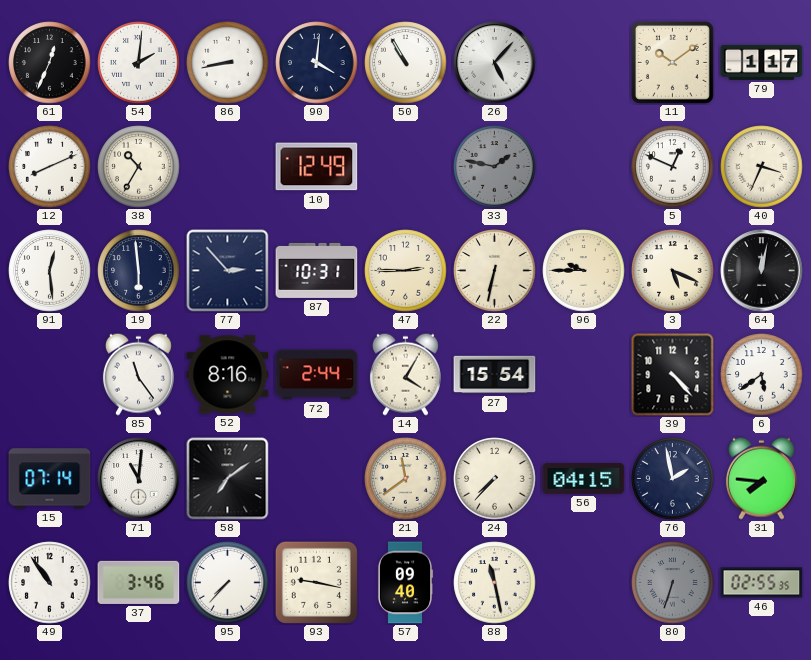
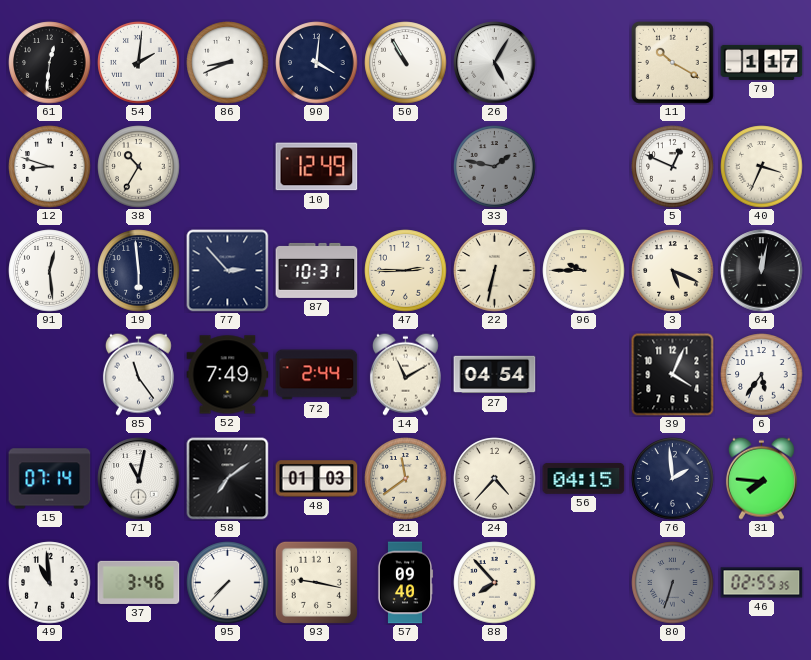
61: 12:34 -> 12:31
86: 8:43 -> 8:41
26: 5:07 -> 5:05
11: 10:09 -> 10:20
12: 8:11 -> 8:48
52: 8:16 -> 7:49
14: 4:05 -> 11:10
27: 15:54 -> 04:54
39: 4:23 -> 4:04
6: 5:39 -> 5:36
71: 11:01 -> 11:02
48: none -> 01:03
24: 7:37 -> 4:37
76: 1:58 -> 1:59
49: 10:54 -> 10:59
88: 11:28 -> 7:53
